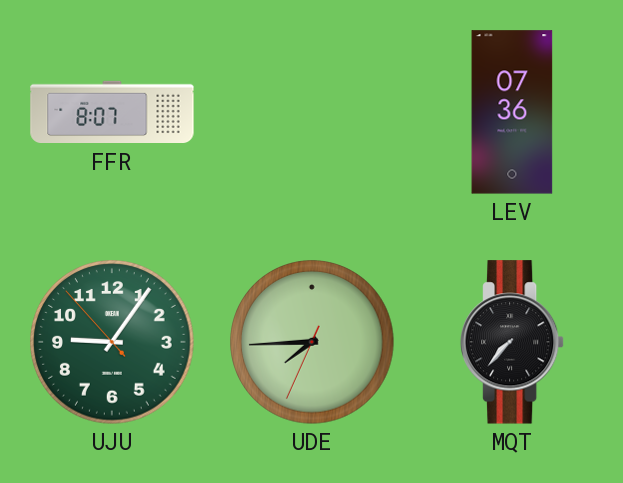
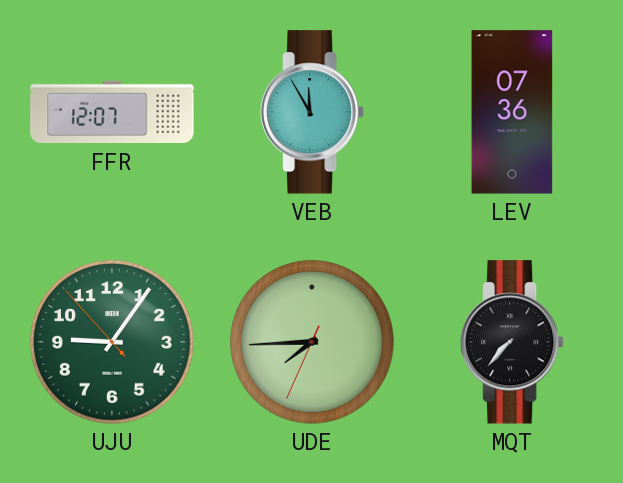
FFR: 8:07 -> 12:07
VEB: none -> 11:55
